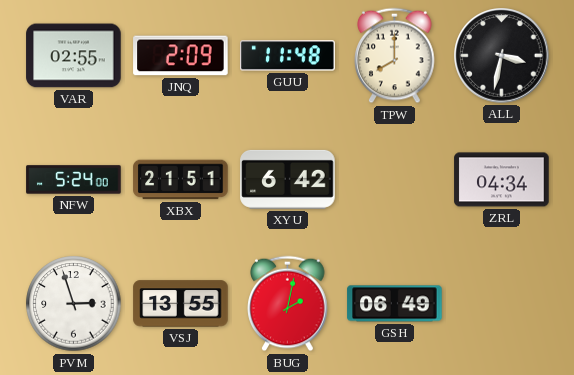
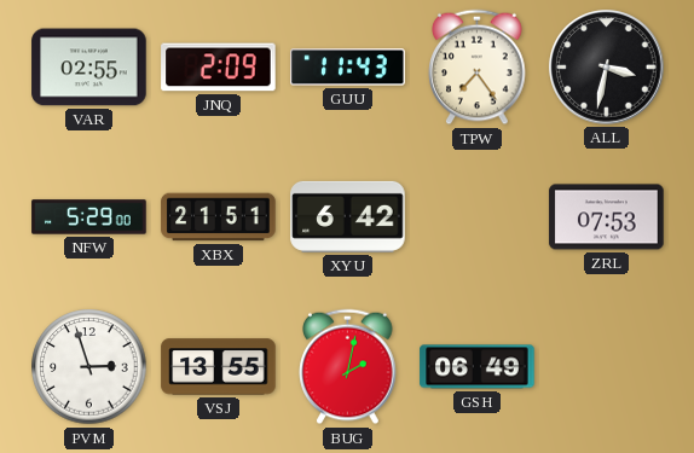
GUU: 11:48 -> 11:43
TPW: 8:00 -> 7:24
NFW: 5:24 -> 5:29
ZRL: 04:34 -> 07:53
